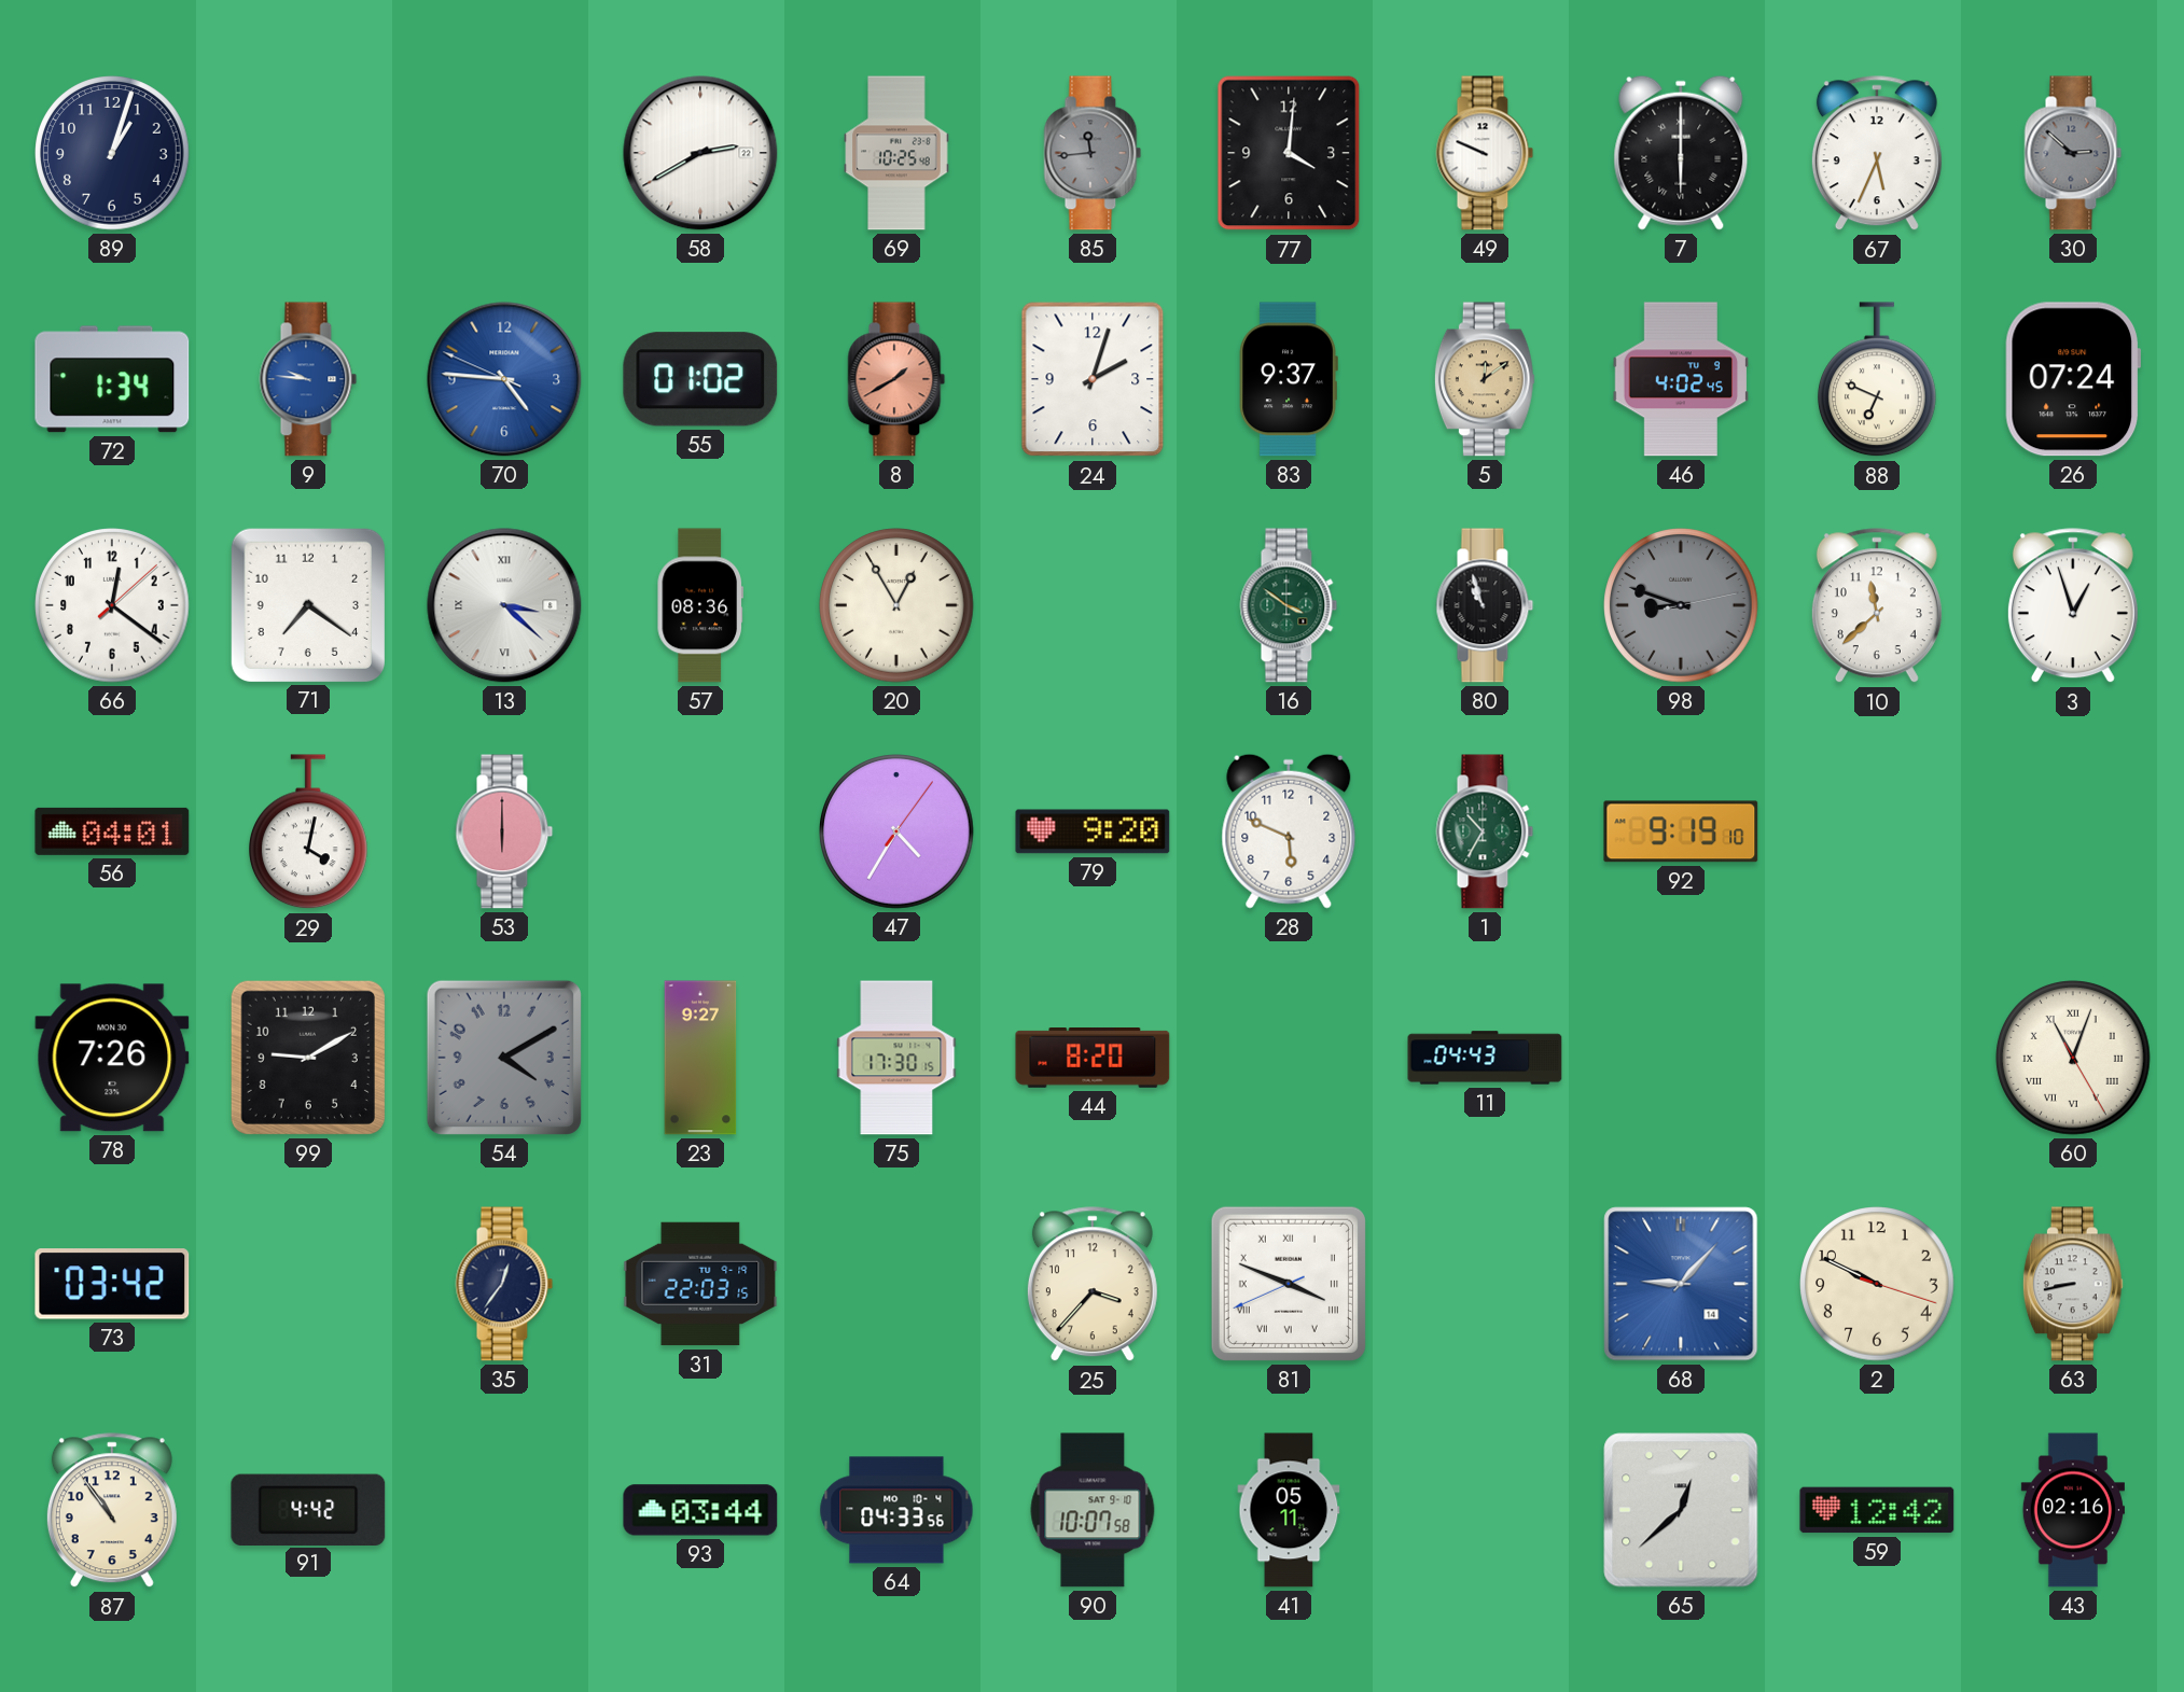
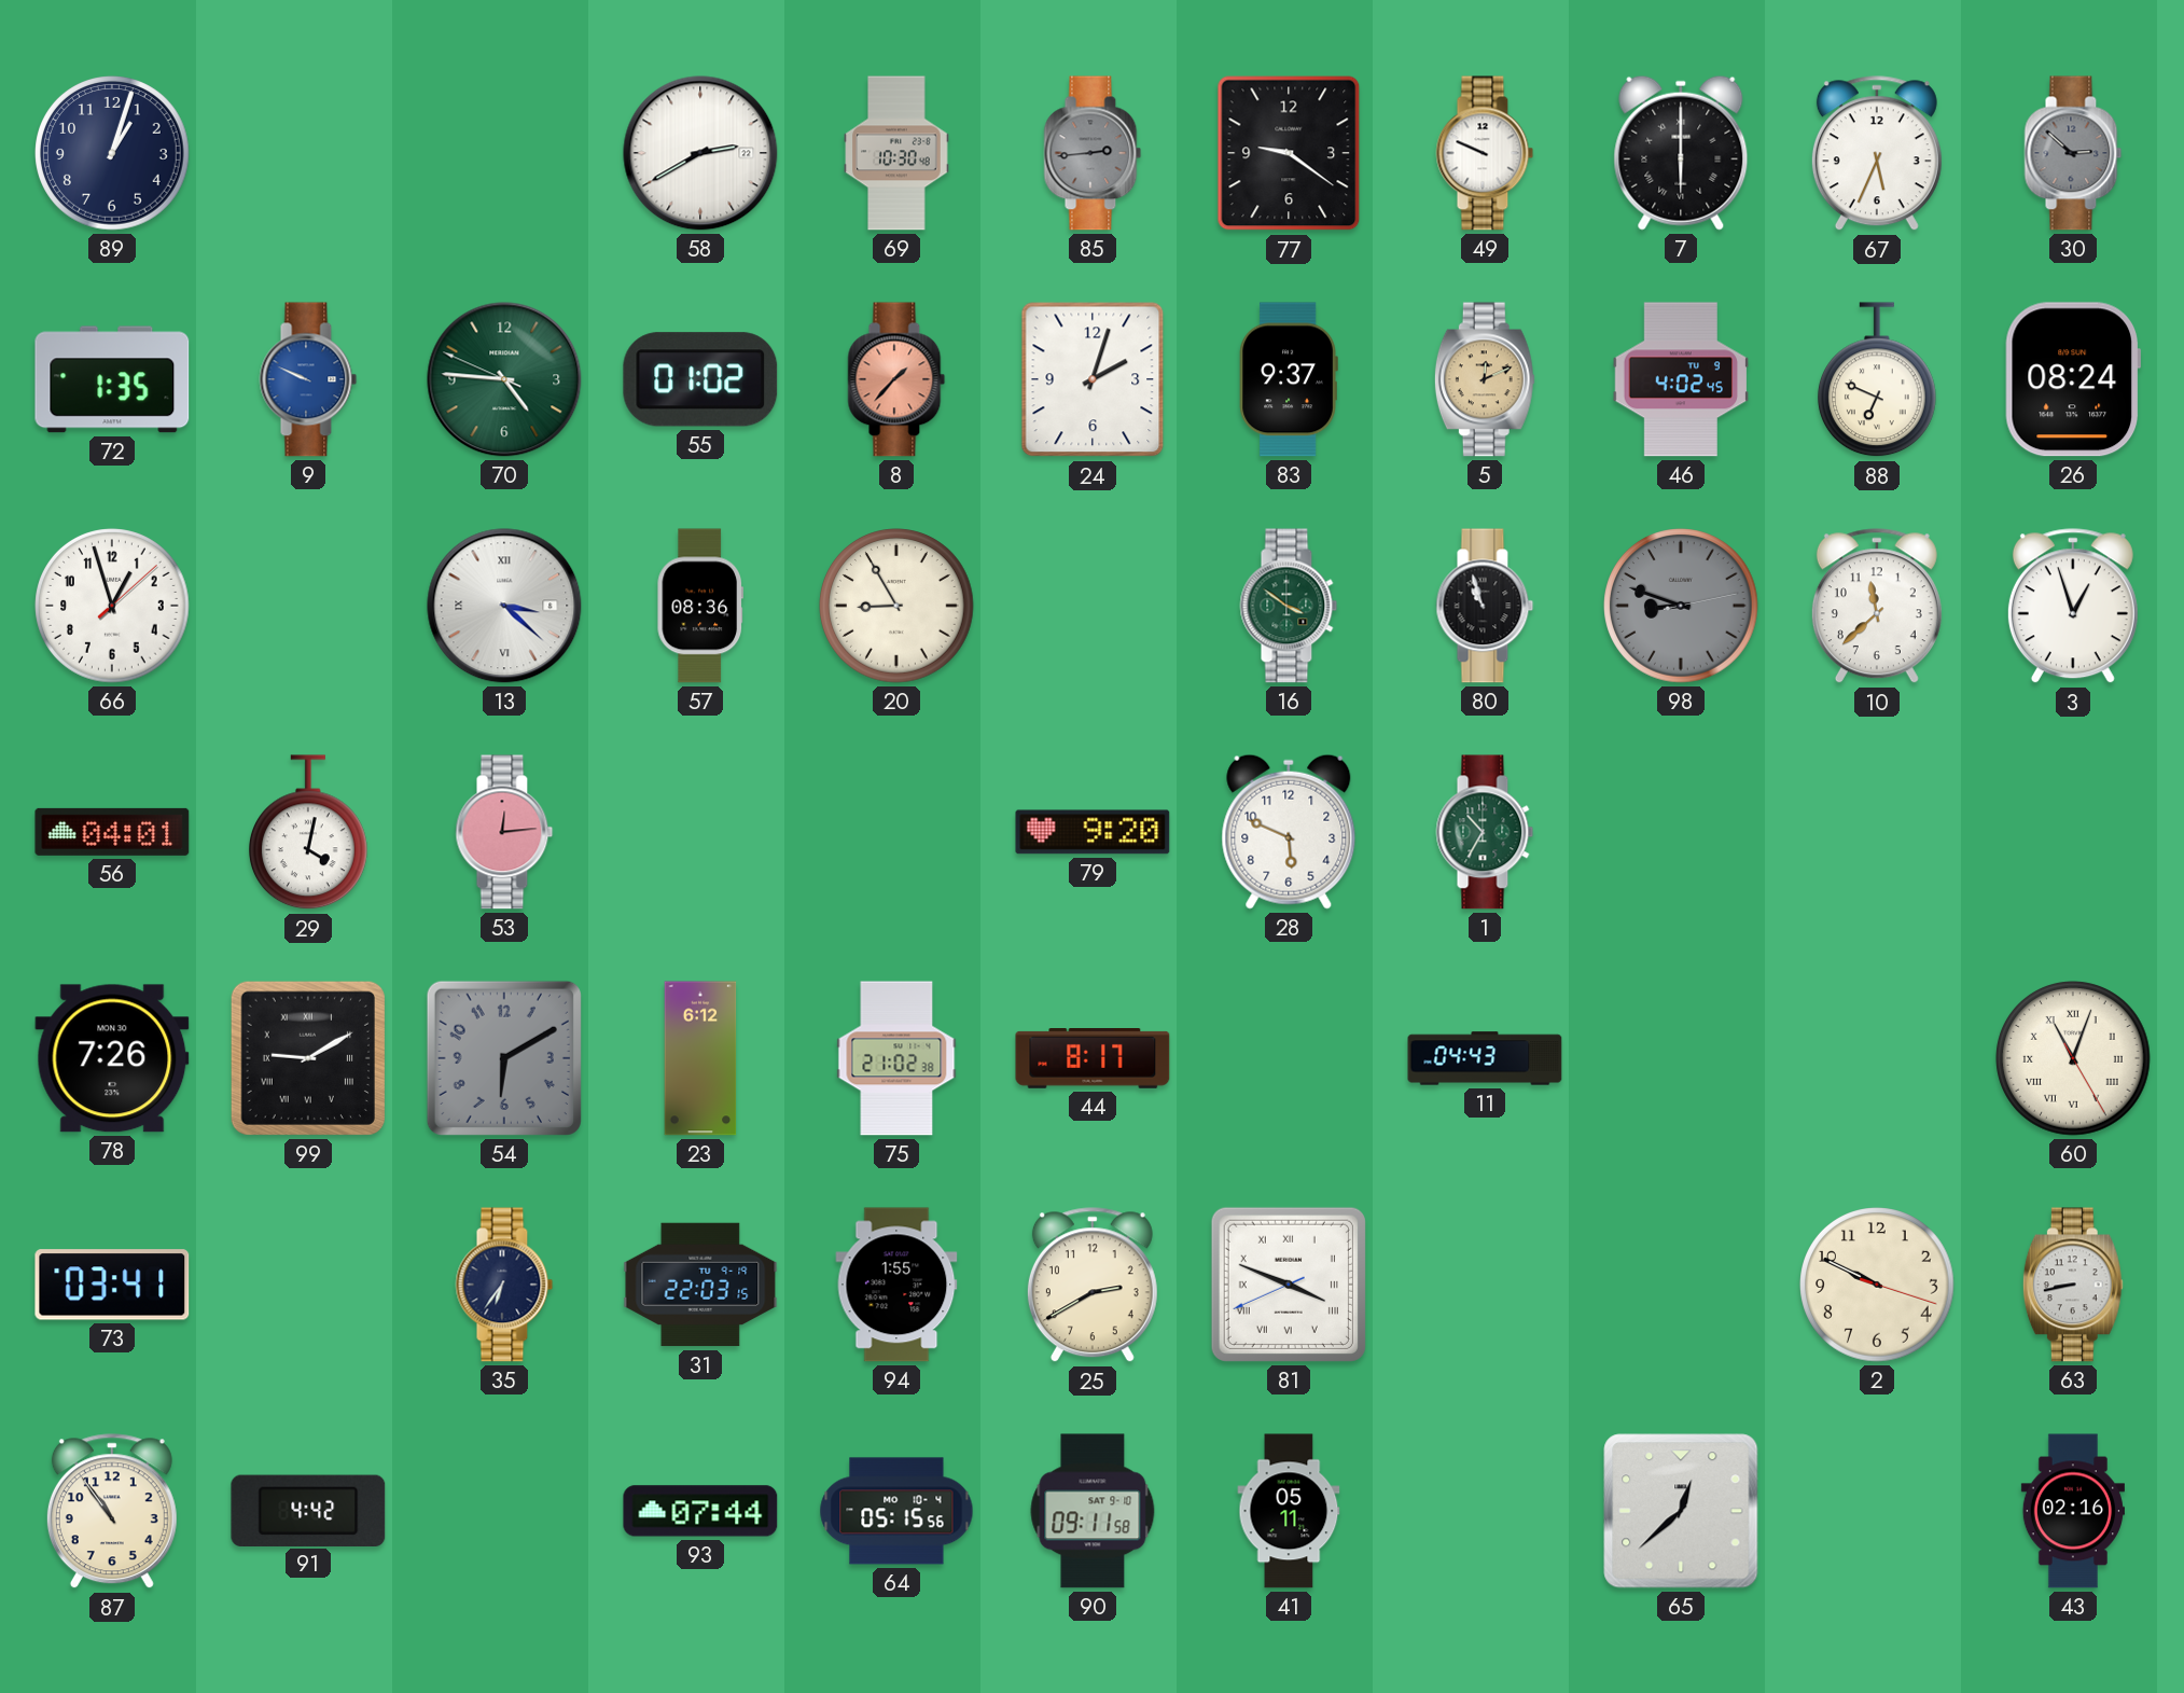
69: 10:25 -> 10:30
85: 11:44 -> 2:44
77: 4:01 -> 9:21
72: 1:34 -> 1:35
9: 9:46 -> 9:49
70 dial: blue -> green
8: 1:40 -> 1:37
5: 12:09 -> 12:11
26: 07:24 -> 08:24
66: 12:21 -> 12:57
71: 7:21 -> none
20: 12:55 -> 8:55
53: 6:00 -> 12:14
47: 4:35 -> none
92: 9:19 -> none
99 numerals: Arabic -> Roman
54: 4:10 -> 6:10
23: 9:27 -> 6:12
75: 17:30 -> 21:02
44: 8:20 -> 8:17
73: 03:42 -> 03:41
35: 12:36 -> 6:36
94: none -> 1:55
25: 3:37 -> 2:40
68: 9:07 -> none
93: 03:44 -> 07:44
64: 04:33 -> 05:15
90: 10:07 -> 09:11
59: 12:42 -> none
